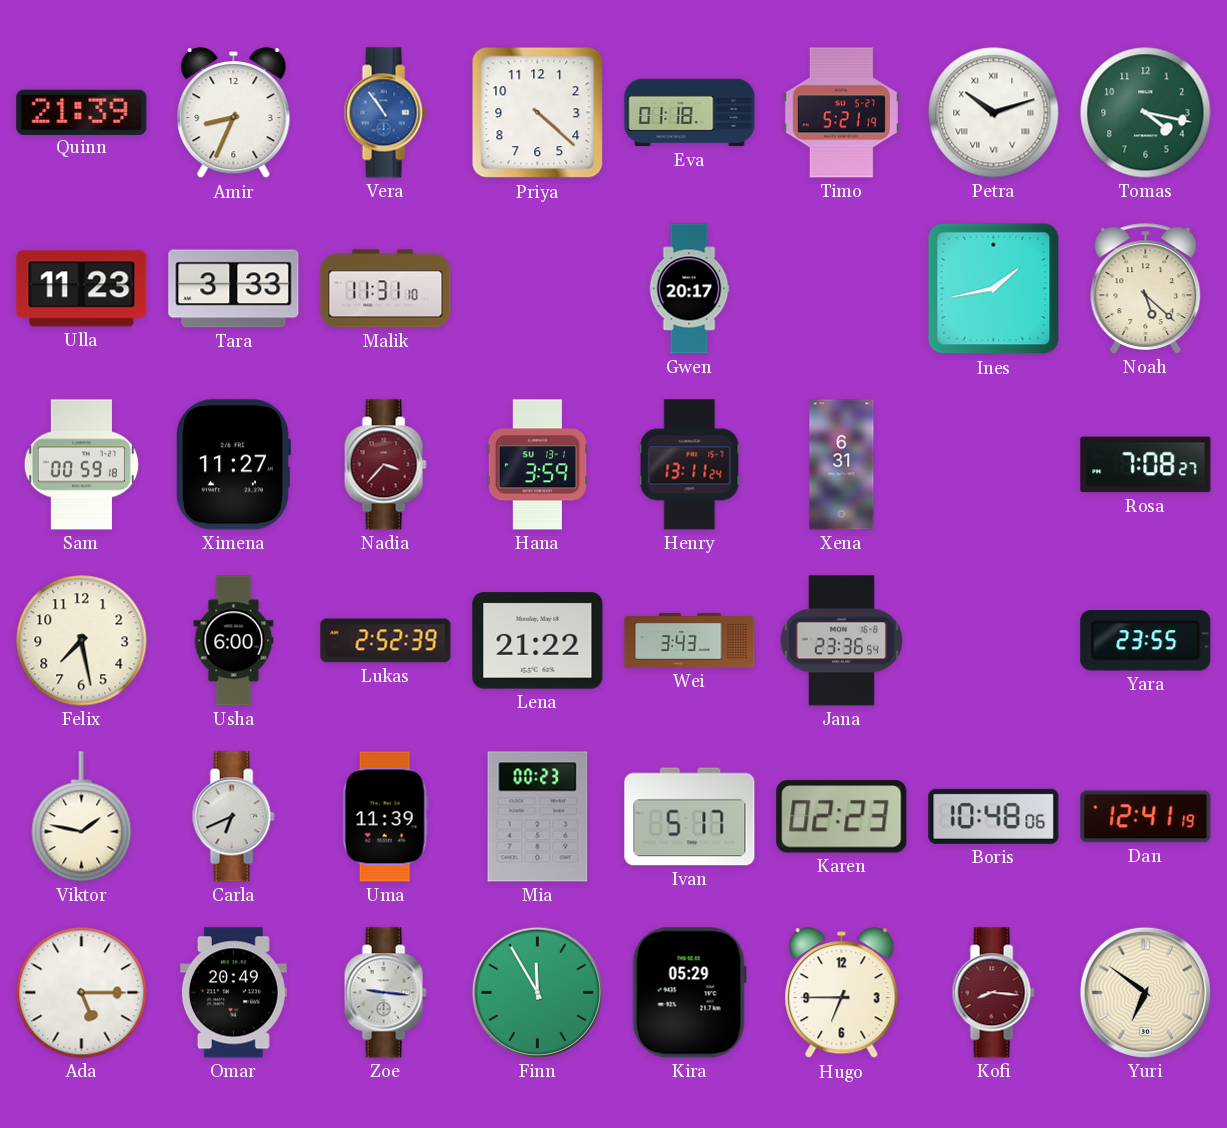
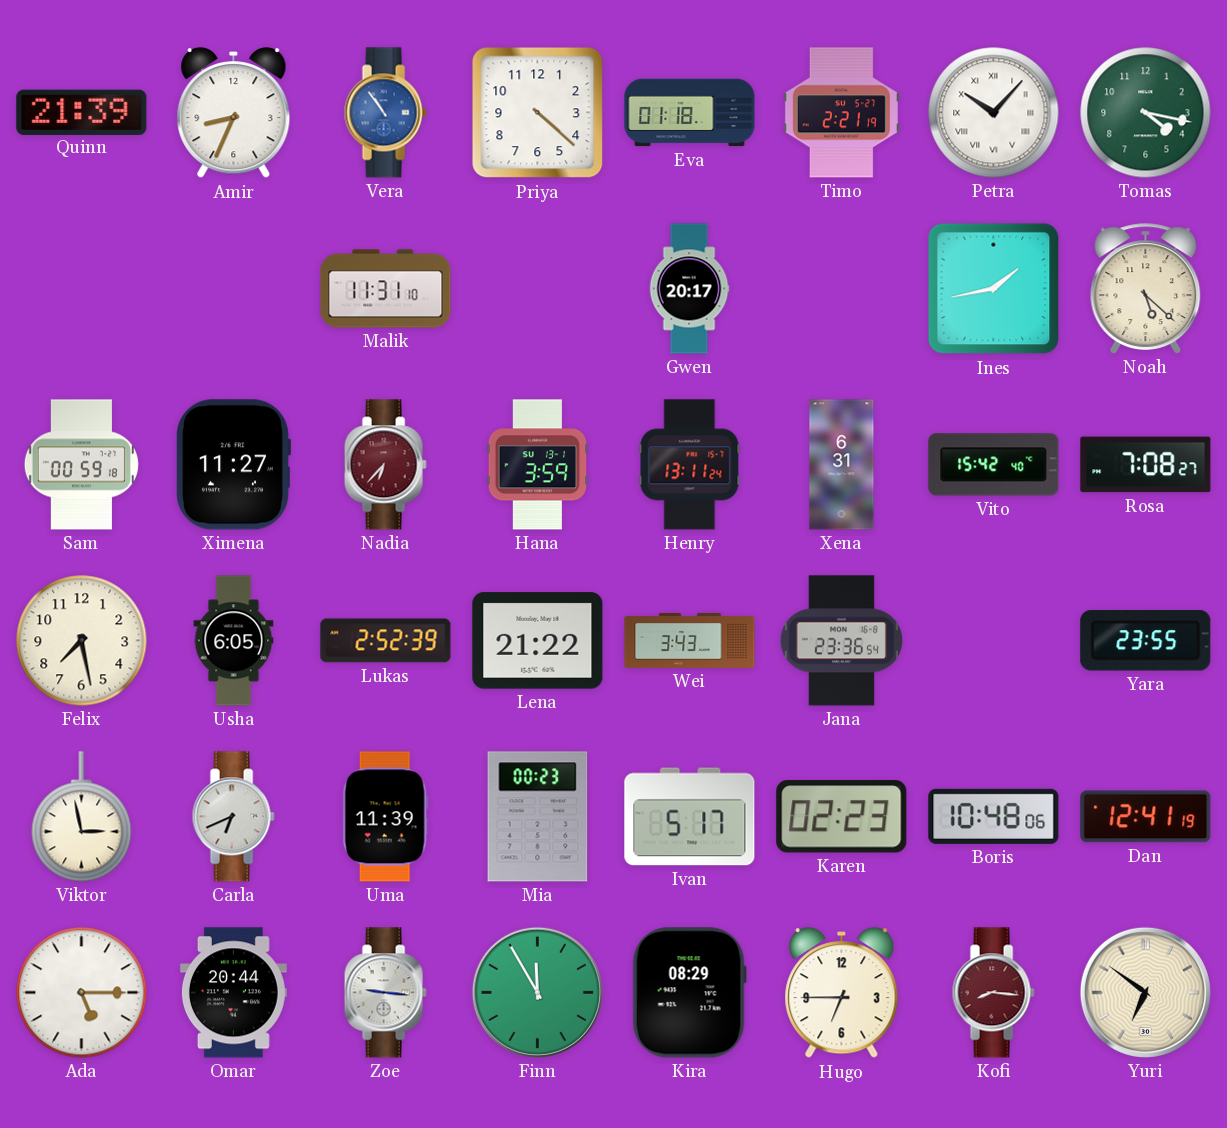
Timo: 5:21 -> 2:21
Petra: 10:12 -> 10:07
Ulla: 11:23 -> none
Tara: 3:33 -> none
Nadia: 3:37 -> 6:37
Vito: none -> 15:42
Usha: 6:00 -> 6:05
Viktor: 1:47 -> 2:58
Omar: 20:49 -> 20:44
Kira: 05:29 -> 08:29
